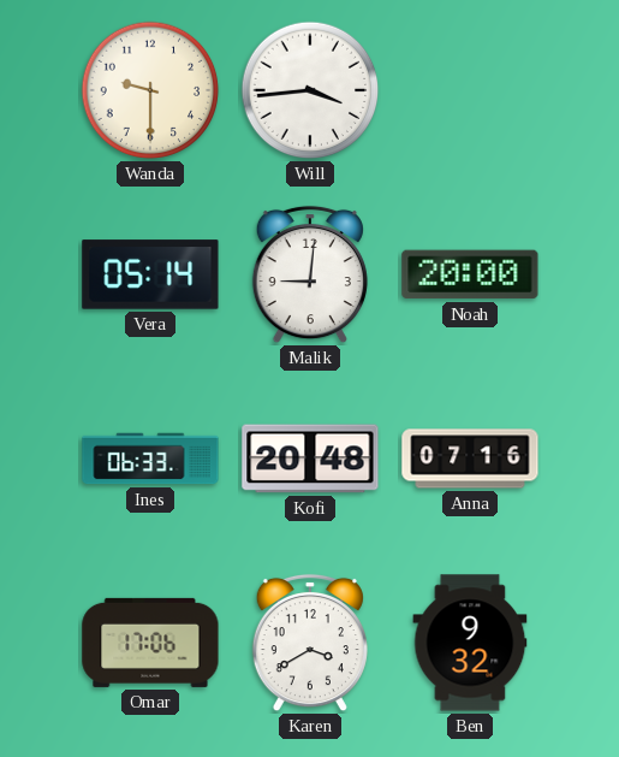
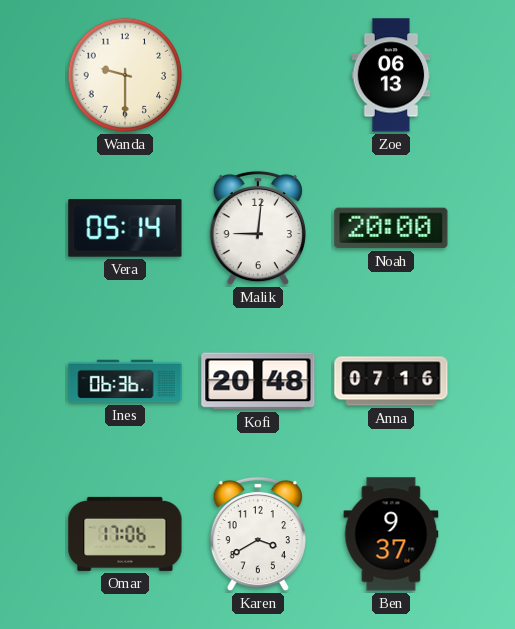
Will: 3:44 -> none
Zoe: none -> 06:13
Ines: 06:33 -> 06:36
Ben: 9:32 -> 9:37
